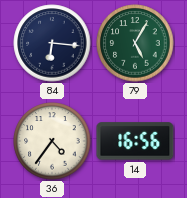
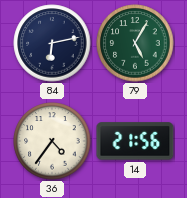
84: 6:16 -> 6:13
14: 16:56 -> 21:56
